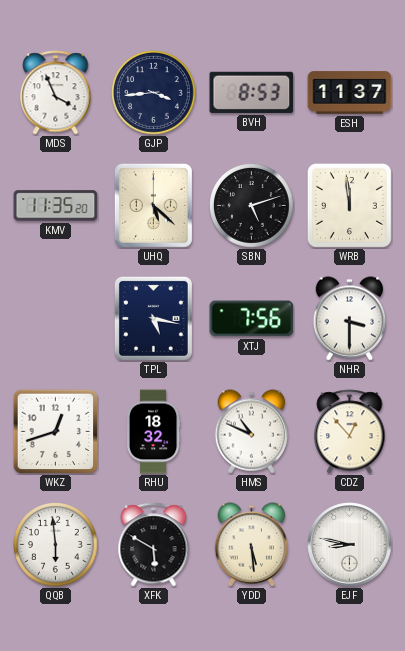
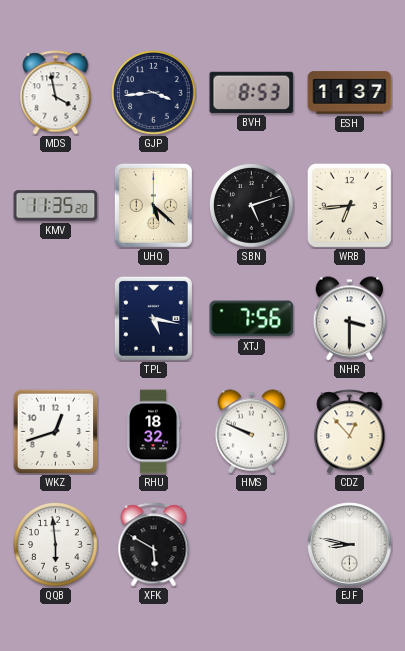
MDS: 3:56 -> 3:58
WRB: 11:59 -> 6:44
HMS: 10:49 -> 9:49
YDD: 5:29 -> none
